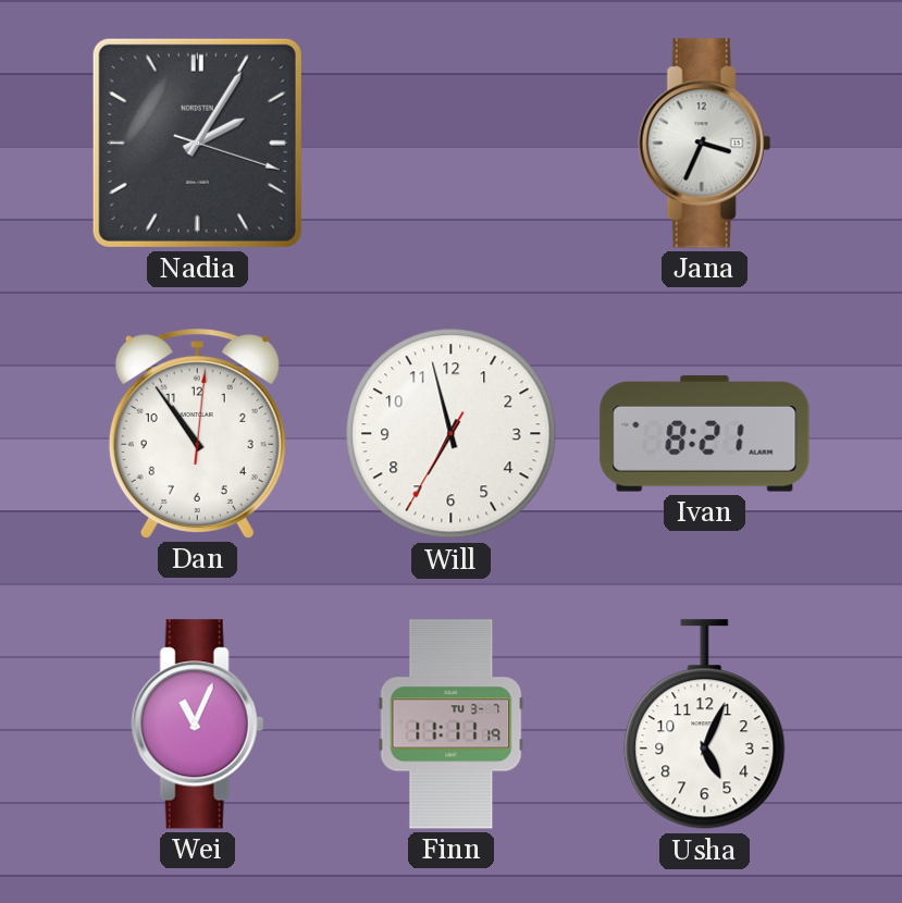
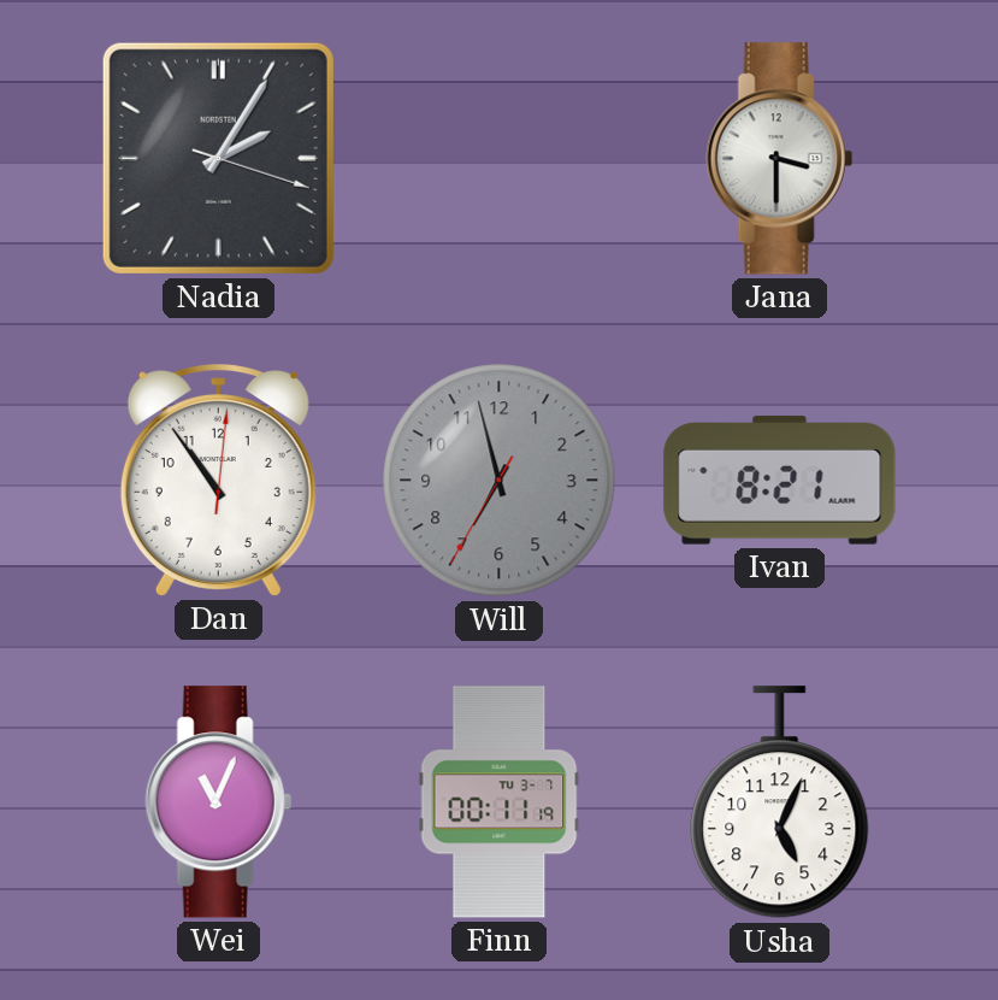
Jana: 3:34 -> 3:30
Will dial: white -> grey
Finn: 11:11 -> 00:11
